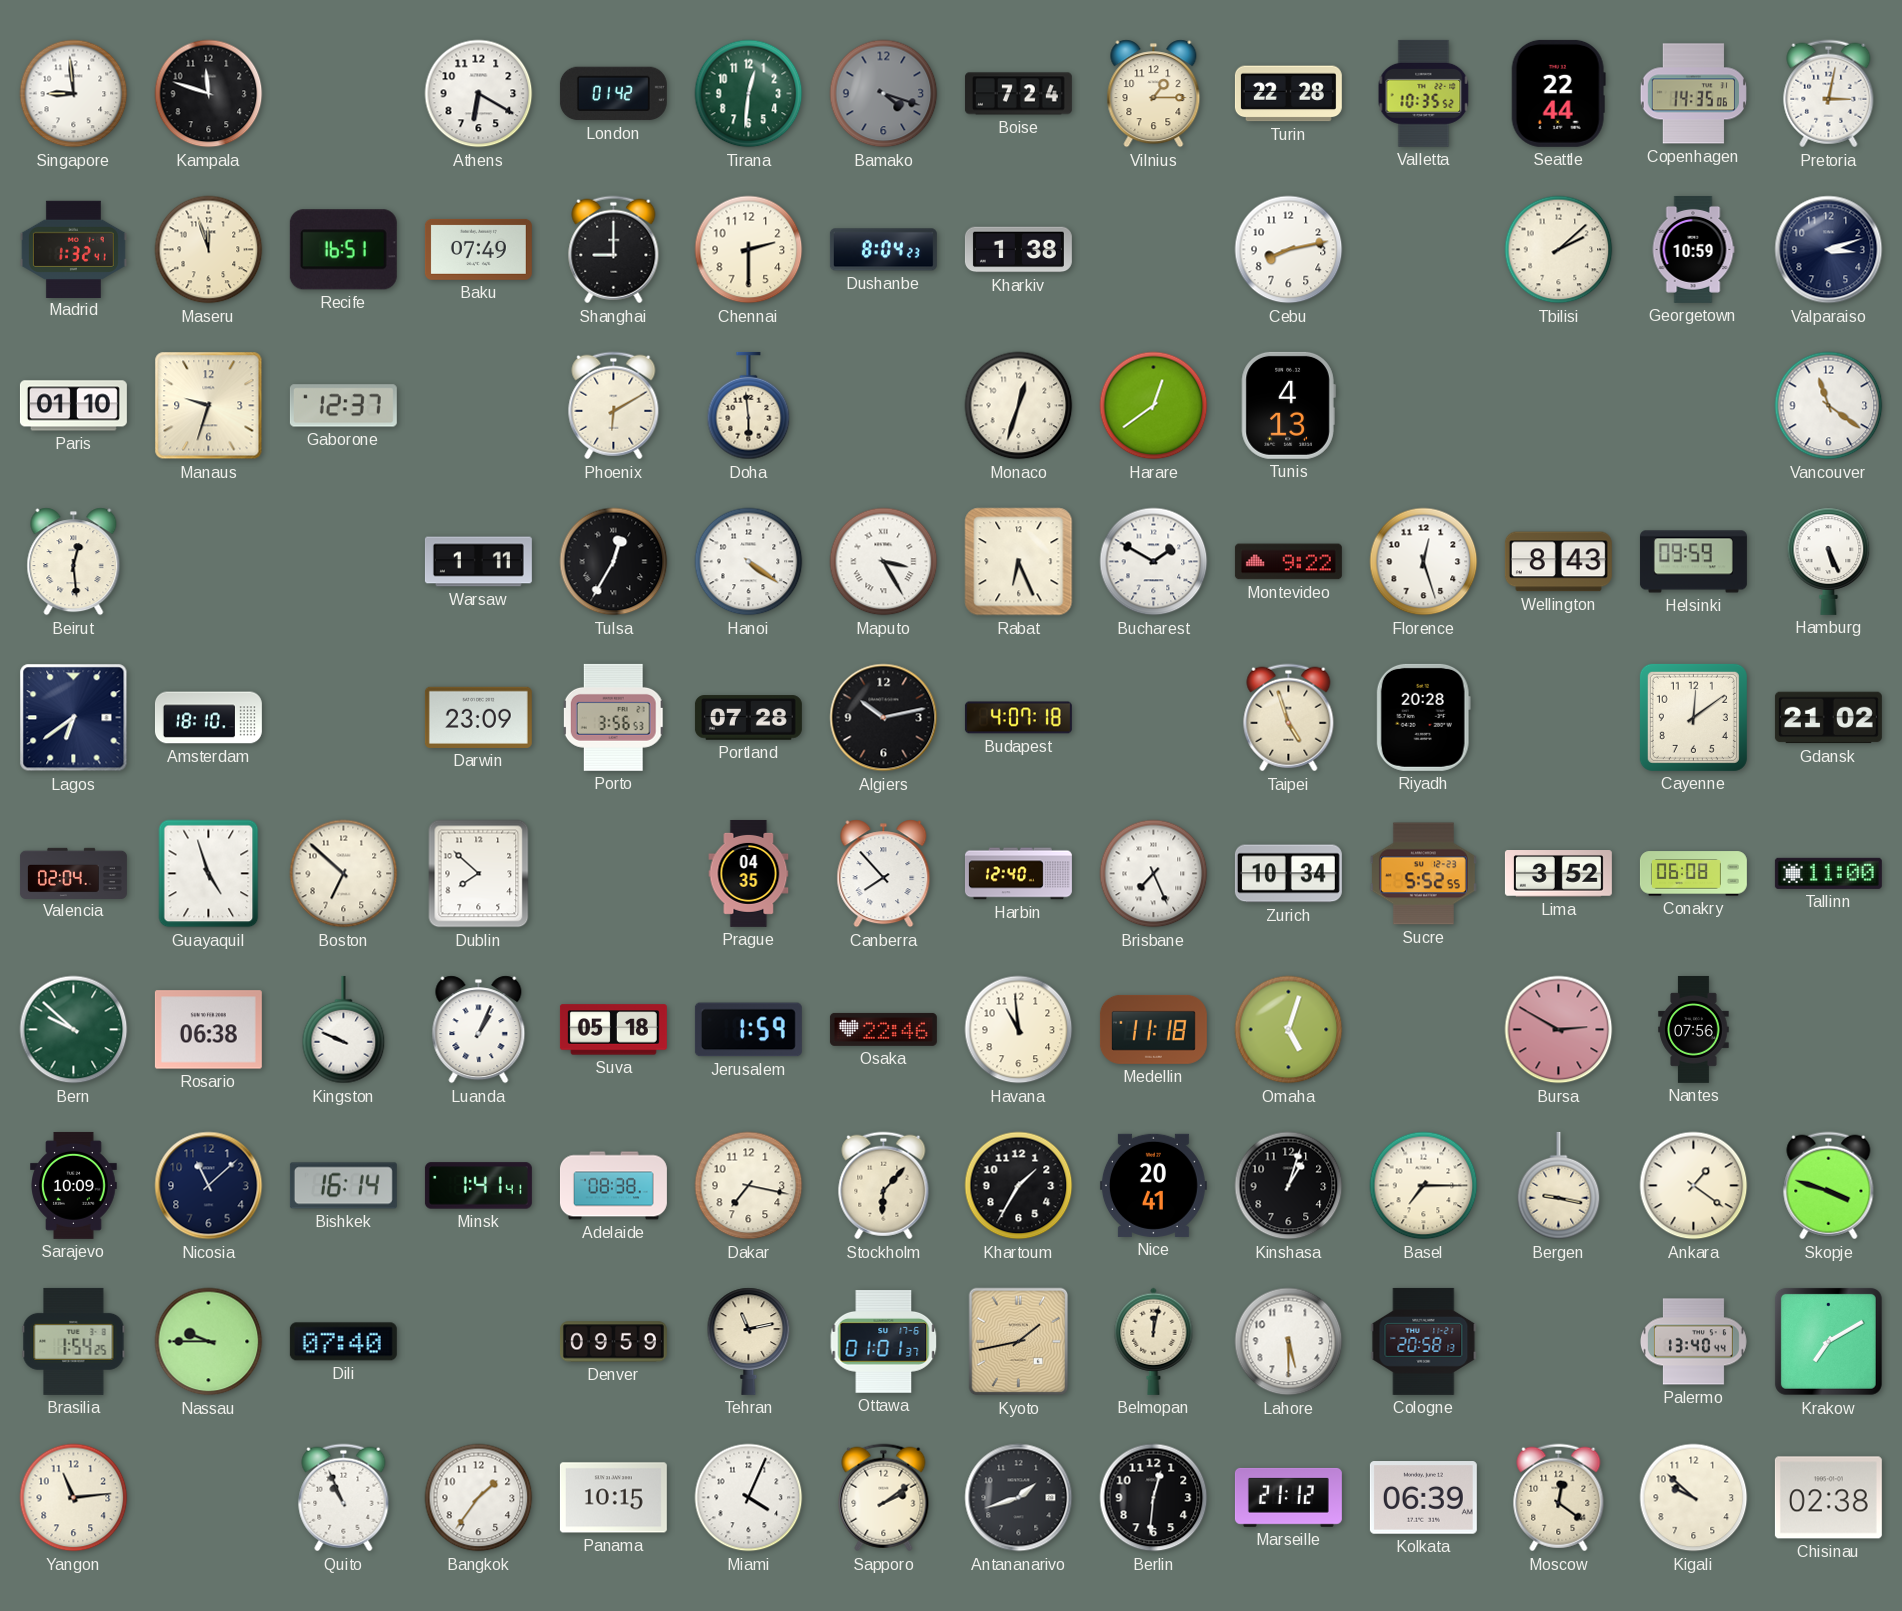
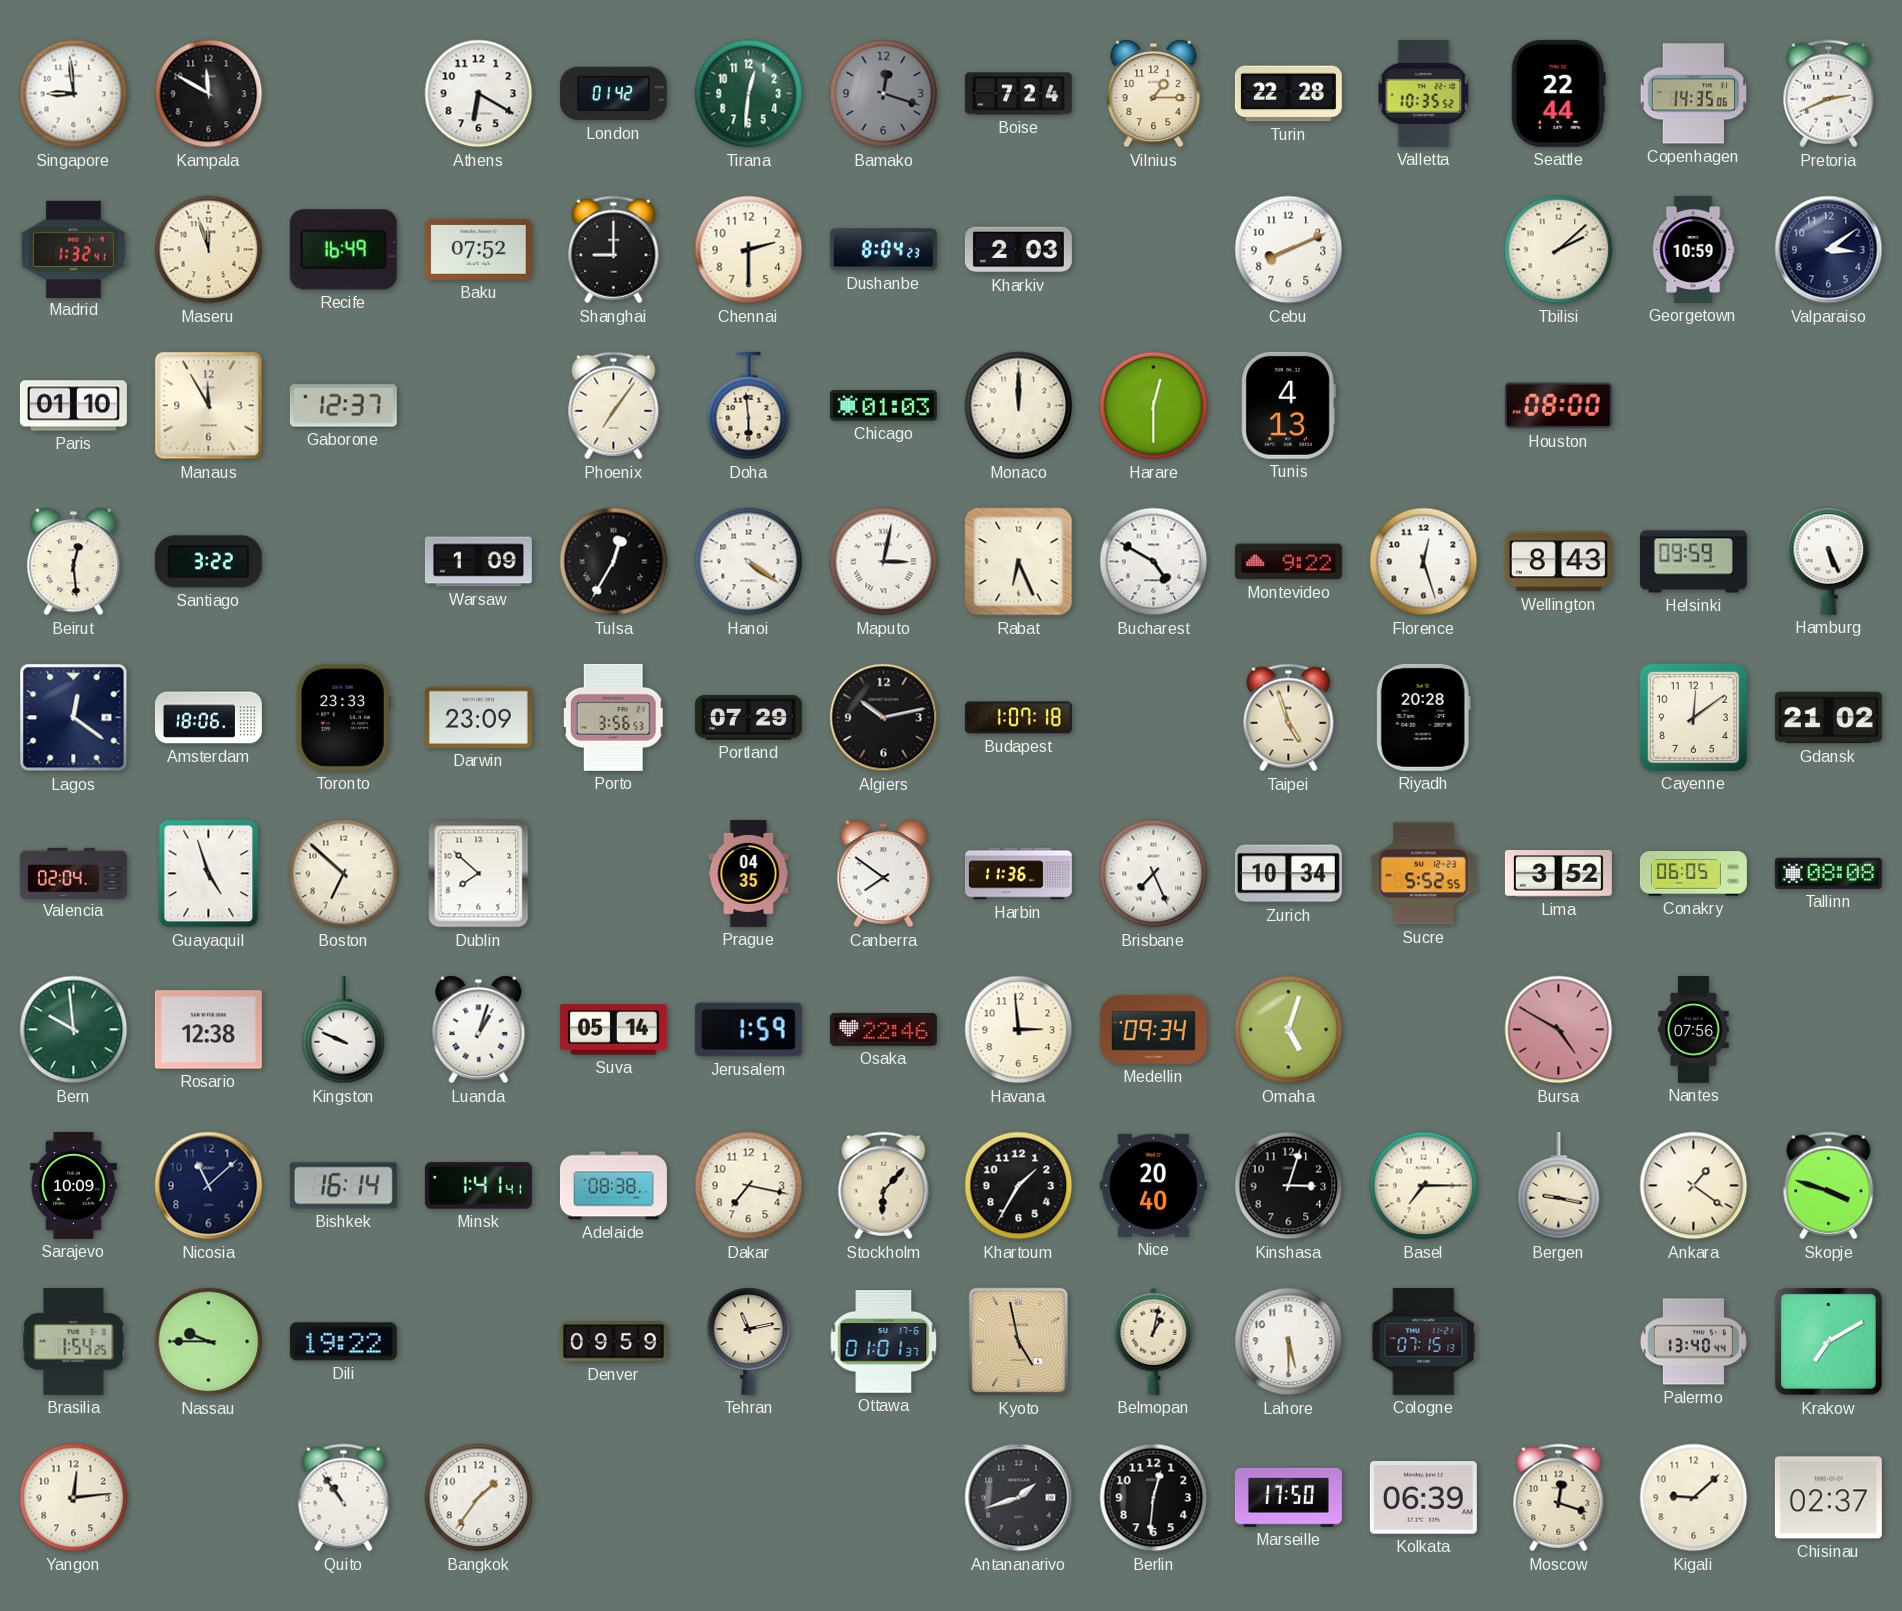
Kampala: 11:48 -> 11:50
Bamako: 4:18 -> 12:18
Pretoria: 3:02 -> 2:41
Recife: 16:51 -> 16:49
Baku: 07:49 -> 07:52
Kharkiv: 1:38 -> 2:03
Cebu: 8:13 -> 8:11
Valparaiso: 3:12 -> 3:09
Manaus: 9:33 -> 11:55
Phoenix: 6:10 -> 7:06
Chicago: none -> 01:03
Monaco: 12:33 -> 12:00
Harare: 12:39 -> 12:30
Houston: none -> 08:00
Vancouver: 11:21 -> none
Santiago: none -> 3:22
Warsaw: 1:11 -> 1:09
Maputo: 3:25 -> 3:02
Bucharest: 1:50 -> 4:50
Lagos: 6:39 -> 12:21
Amsterdam: 18:10 -> 18:06
Toronto: none -> 23:33
Portland: 07:28 -> 07:29
Budapest: 4:07 -> 1:07
Canberra: 7:53 -> 7:51
Harbin: 12:40 -> 11:36
Conakry: 06:08 -> 06:05
Tallinn: 11:00 -> 08:08
Bern: 9:52 -> 9:59
Rosario: 06:38 -> 12:38
Luanda: 1:04 -> 1:03
Suva: 05:18 -> 05:14
Havana: 10:59 -> 2:59
Medellin: 11:18 -> 09:34
Bursa: 2:50 -> 4:50
Nice: 20:41 -> 20:40
Kinshasa: 1:03 -> 3:03
Dili: 07:40 -> 19:22
Kyoto: 1:43 -> 4:58
Belmopan: 12:02 -> 1:02
Cologne: 20:58 -> 07:15
Yangon: 11:14 -> 12:14
Quito: 10:56 -> 10:54
Panama: 10:15 -> none
Miami: 4:04 -> none
Sapporo: 2:09 -> none
Marseille: 21:12 -> 17:50
Moscow: 12:21 -> 12:18
Kigali: 9:52 -> 9:08
Chisinau: 02:38 -> 02:37
